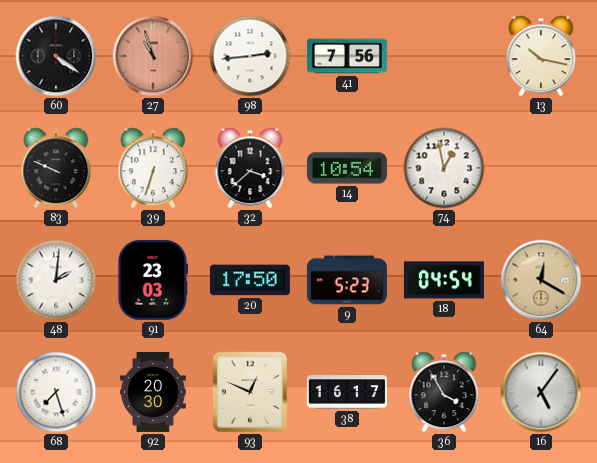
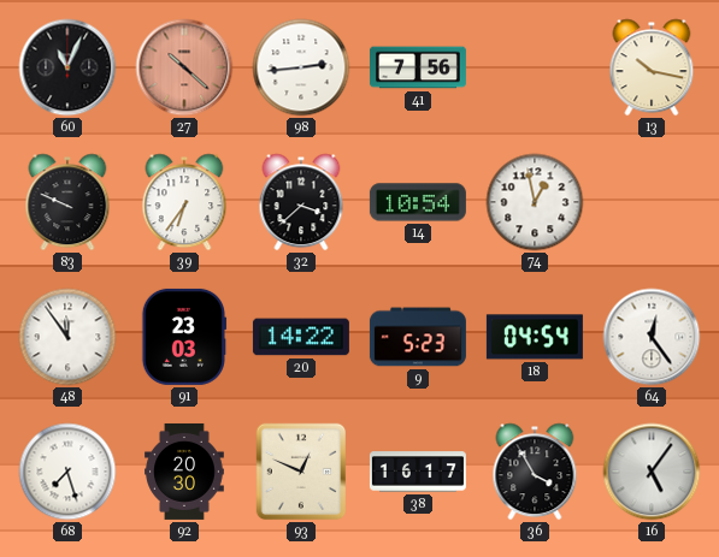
60: 4:21 -> 11:04
27: 10:57 -> 10:22
39: 6:33 -> 6:36
48: 2:01 -> 11:54
20: 17:50 -> 14:22
64: 12:20 -> 12:24
64 dial: champagne -> white
